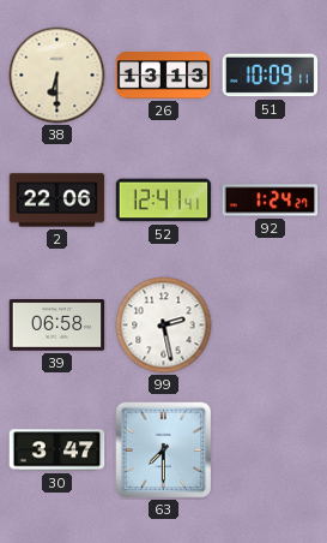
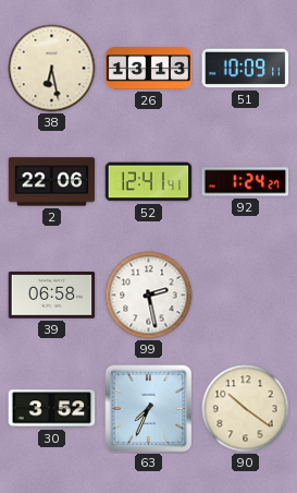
38: 6:30 -> 6:28
30: 3:47 -> 3:52
63: 7:30 -> 7:34
90: none -> 10:21
